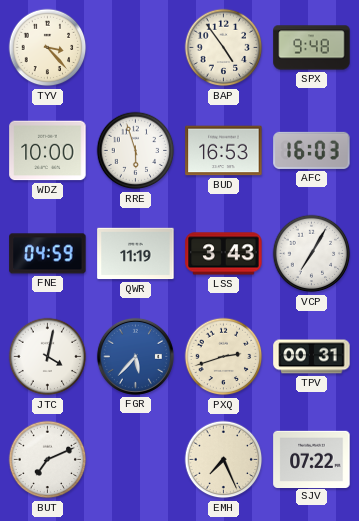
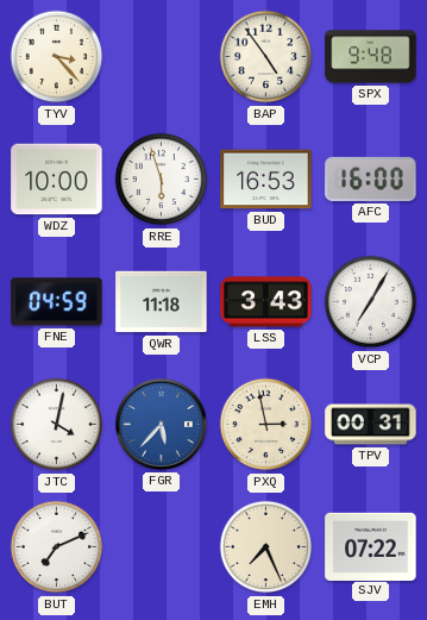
AFC: 16:03 -> 16:00
QWR: 11:19 -> 11:18
PXQ: 2:42 -> 2:58
